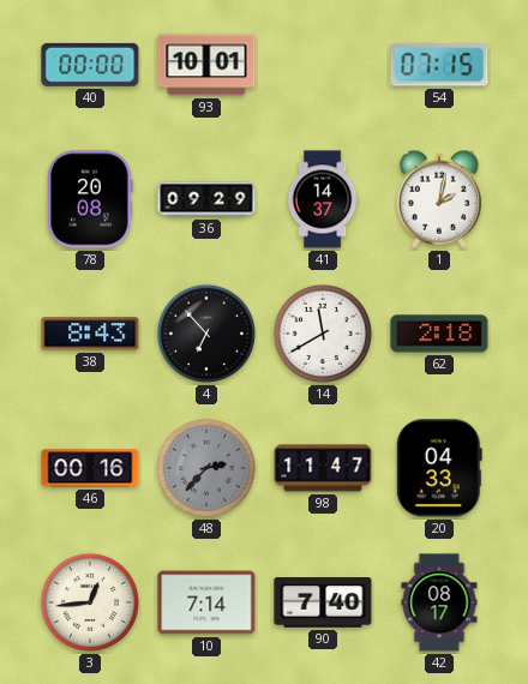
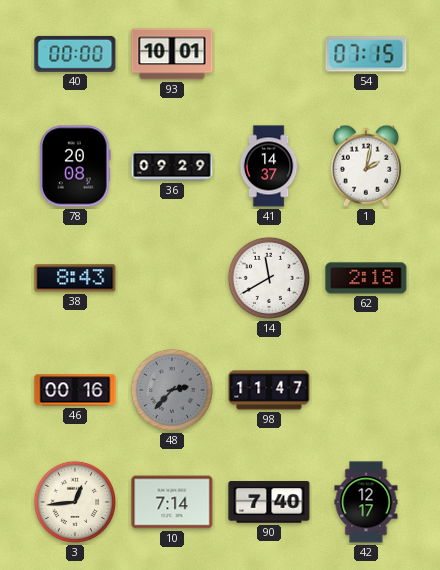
4: 6:53 -> none
20: 04:33 -> none
42: 08:17 -> 12:17
